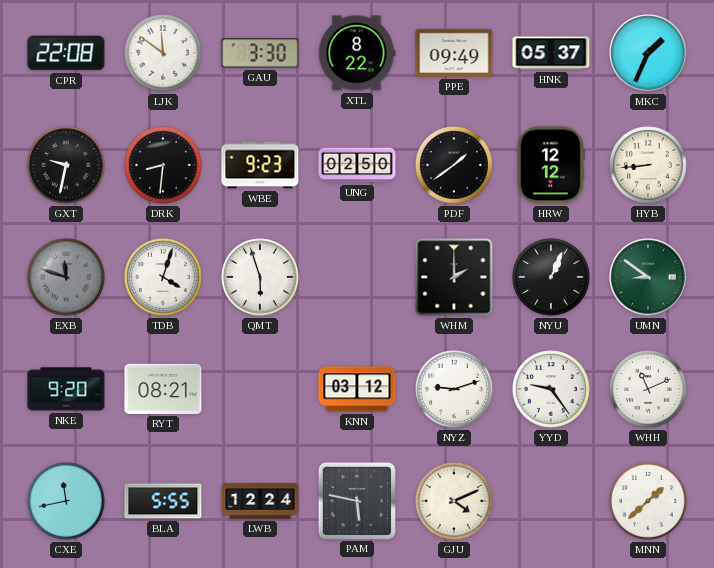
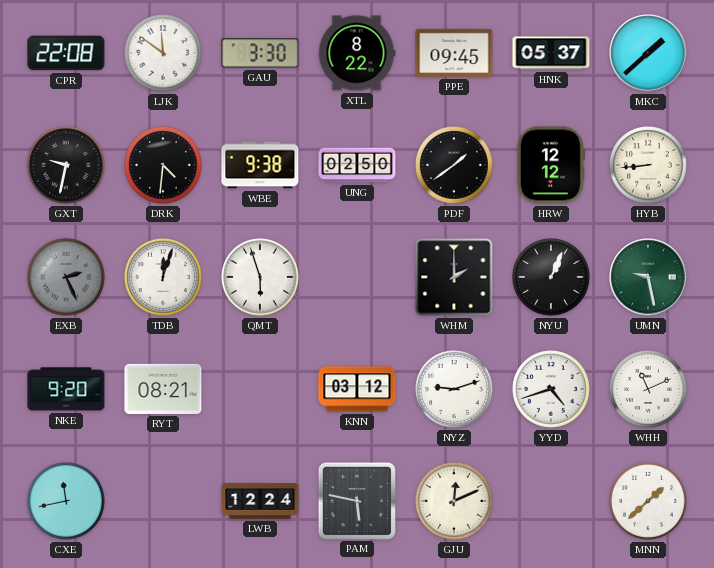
PPE: 09:49 -> 09:45
MKC: 1:34 -> 1:38
DRK: 8:31 -> 4:31
WBE: 9:23 -> 9:38
EXB: 11:48 -> 2:26
TDB: 4:03 -> 12:03
UMN: 8:51 -> 9:28
YYD: 9:24 -> 4:42
BLA: 5:55 -> none
GJU: 4:11 -> 12:11
